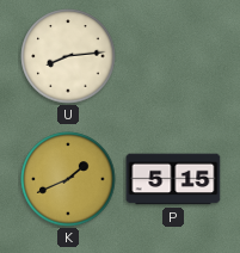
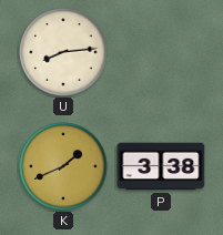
P: 5:15 -> 3:38
